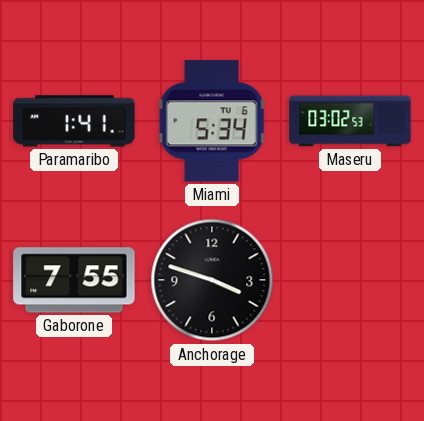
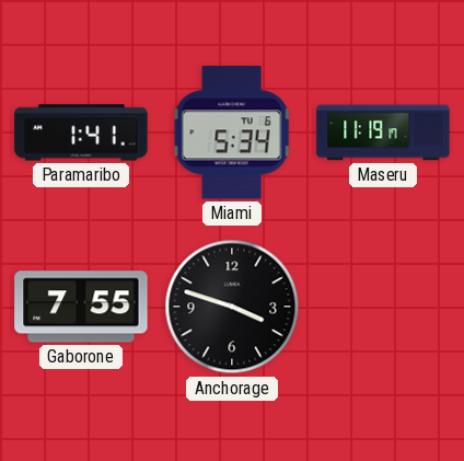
Maseru: 03:02 -> 11:19
